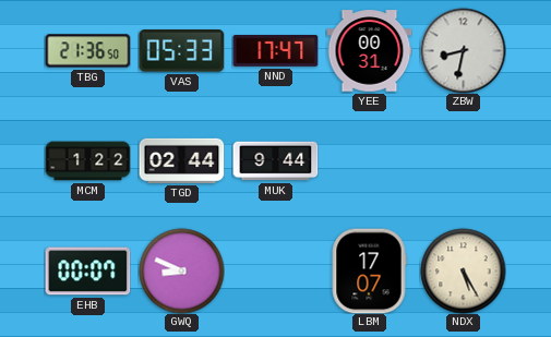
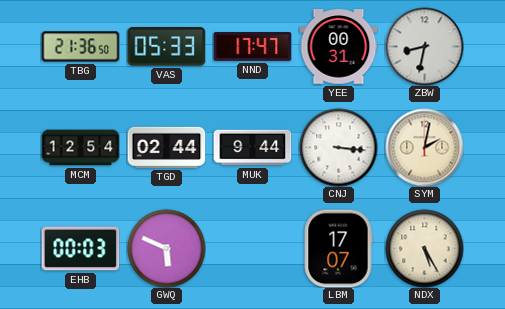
MCM: 1:22 -> 12:54
CNJ: none -> 3:16
SYM: none -> 2:02
EHB: 00:07 -> 00:03
GWQ: 8:49 -> 5:49
